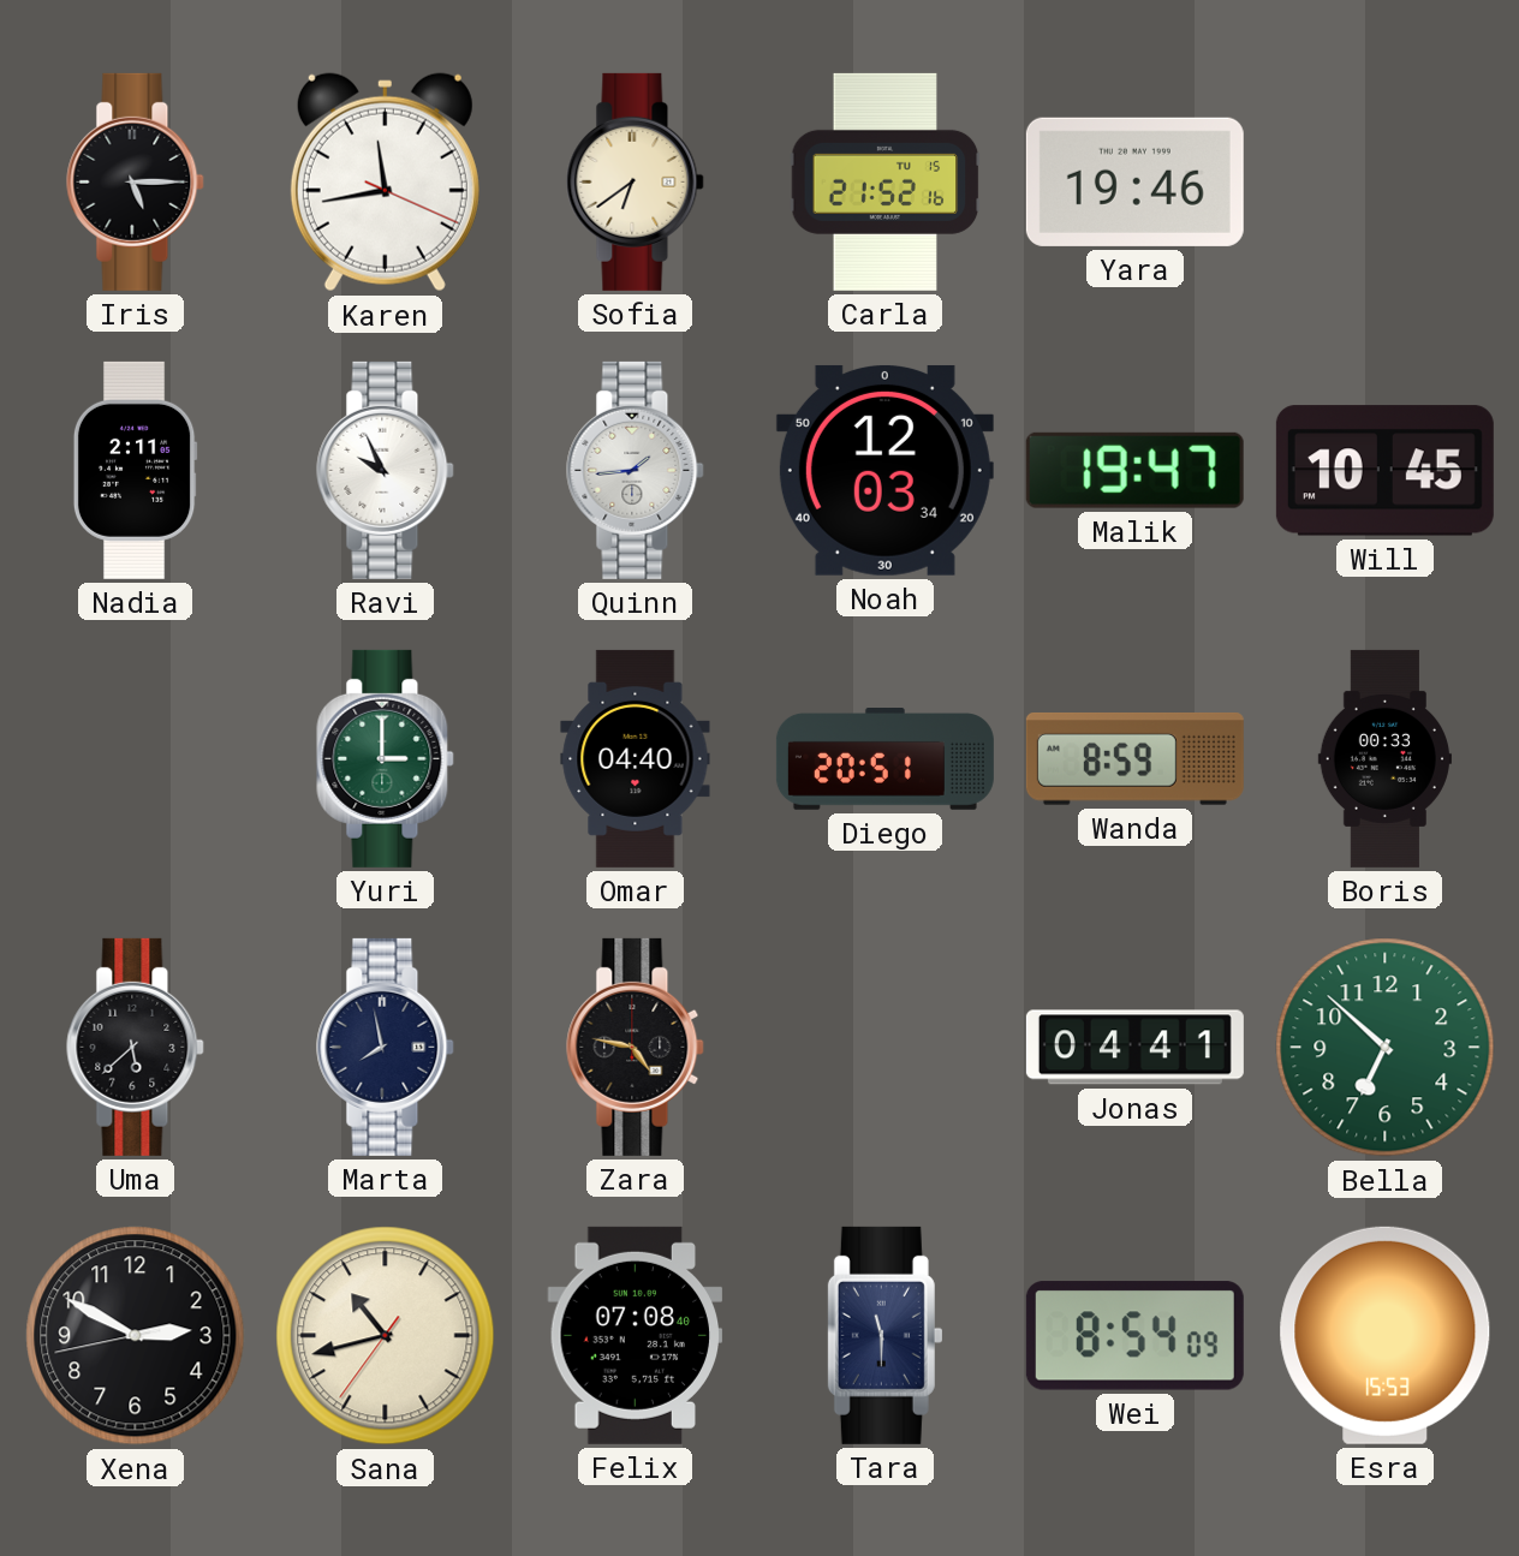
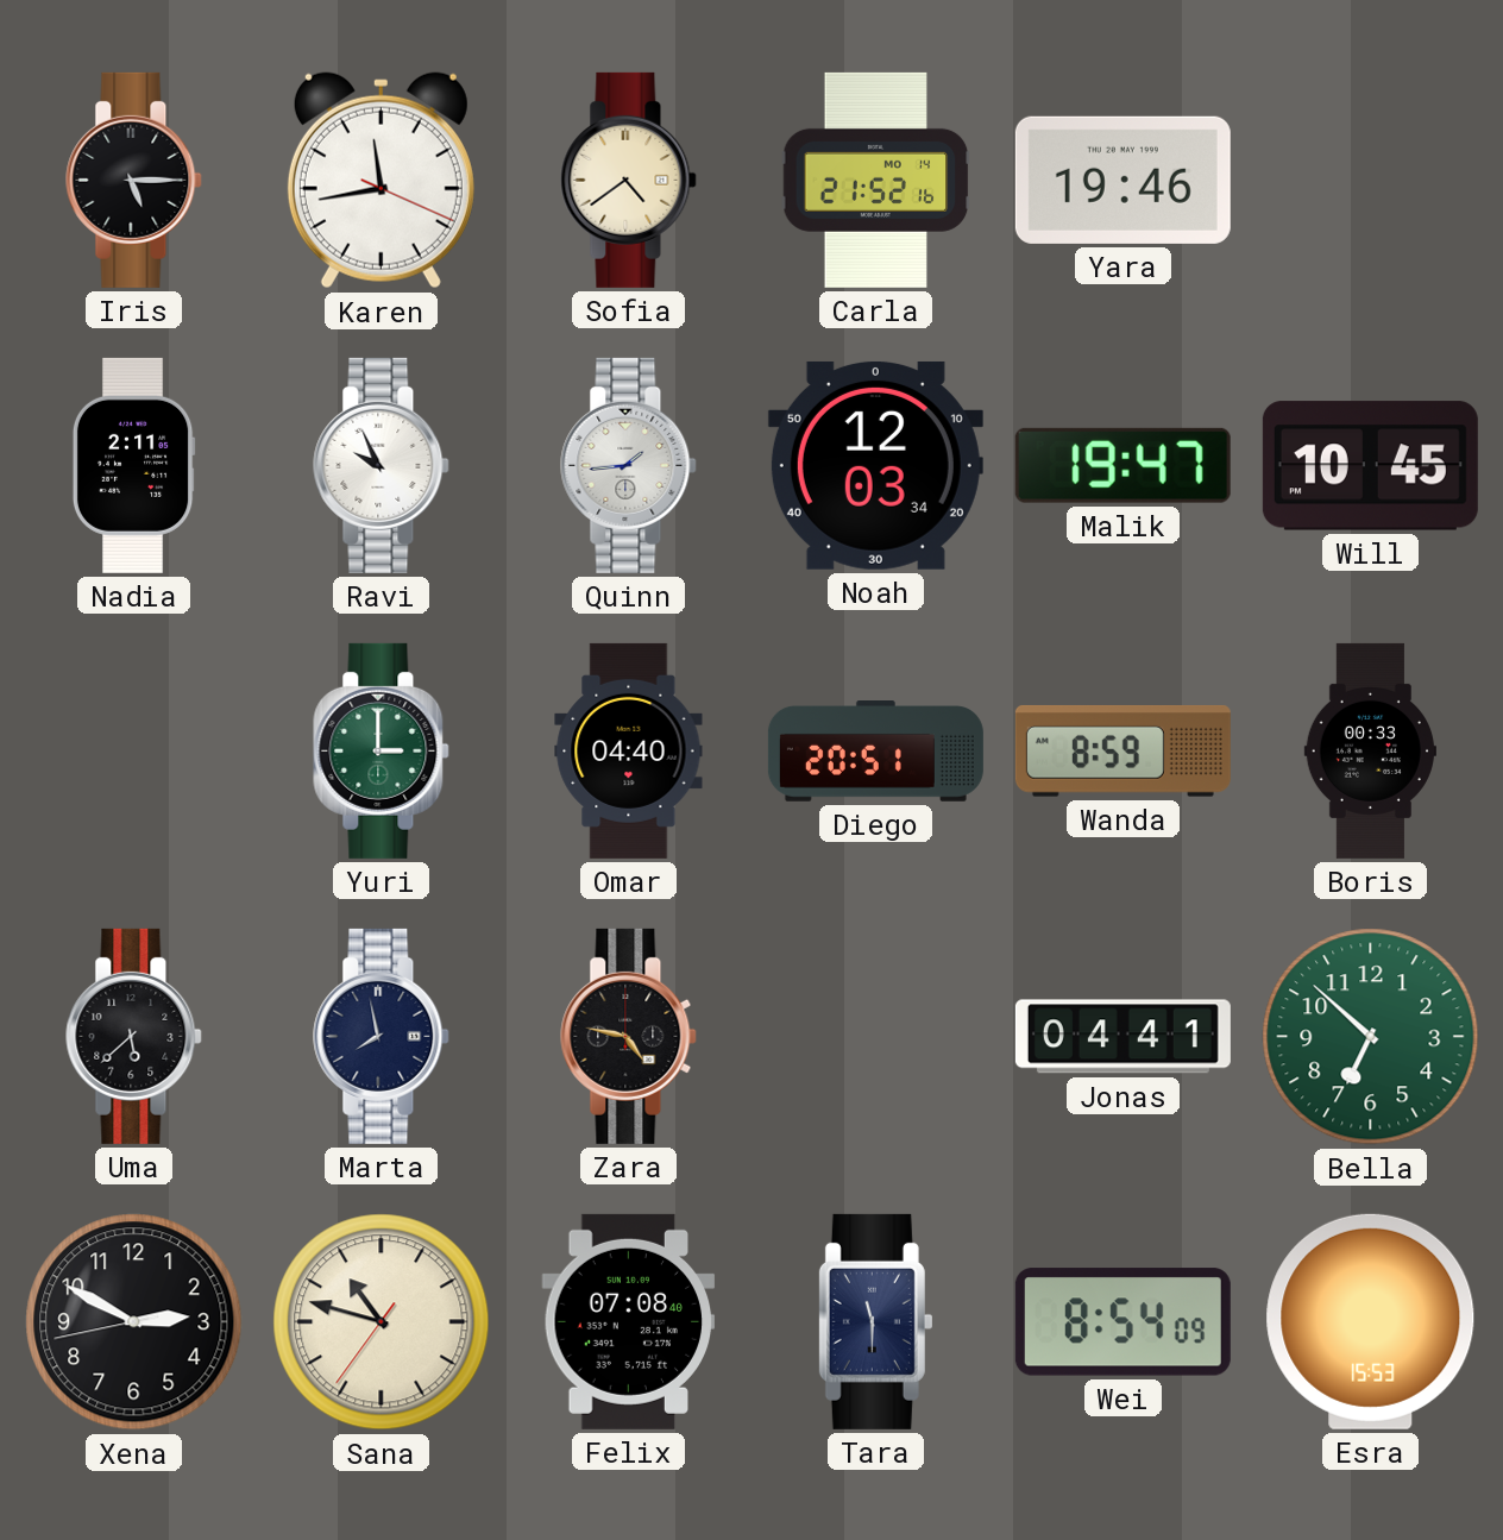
Sofia: 6:39 -> 4:39
Carla date: TU 15 -> MO 14
Sana: 10:42 -> 10:47
